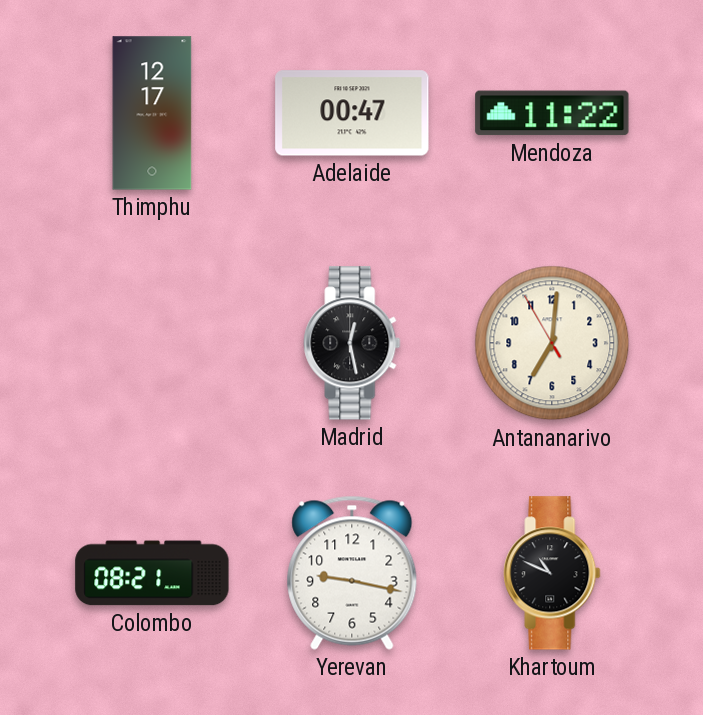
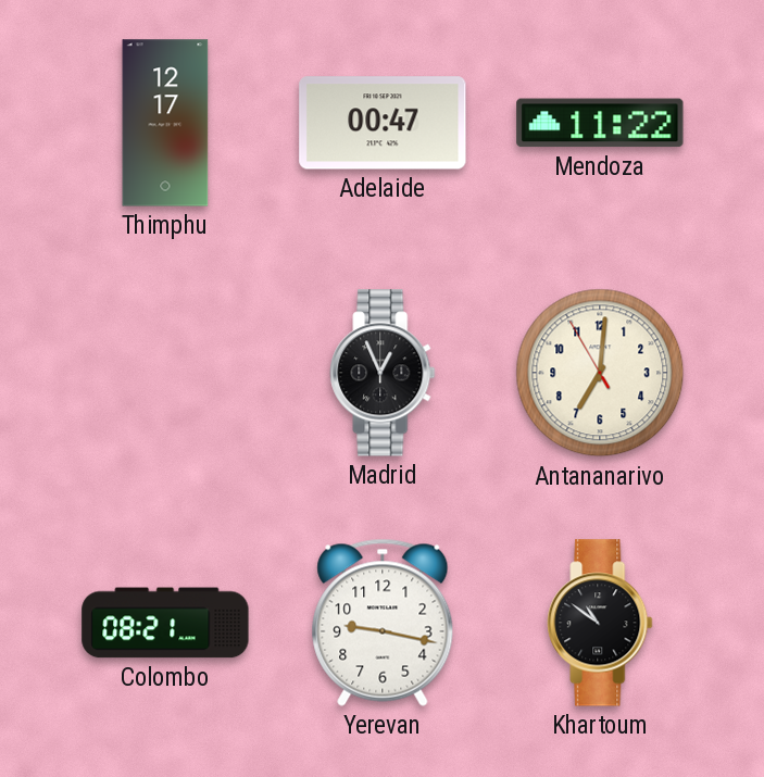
Madrid: 12:28 -> 12:56
Khartoum: 10:49 -> 10:51
